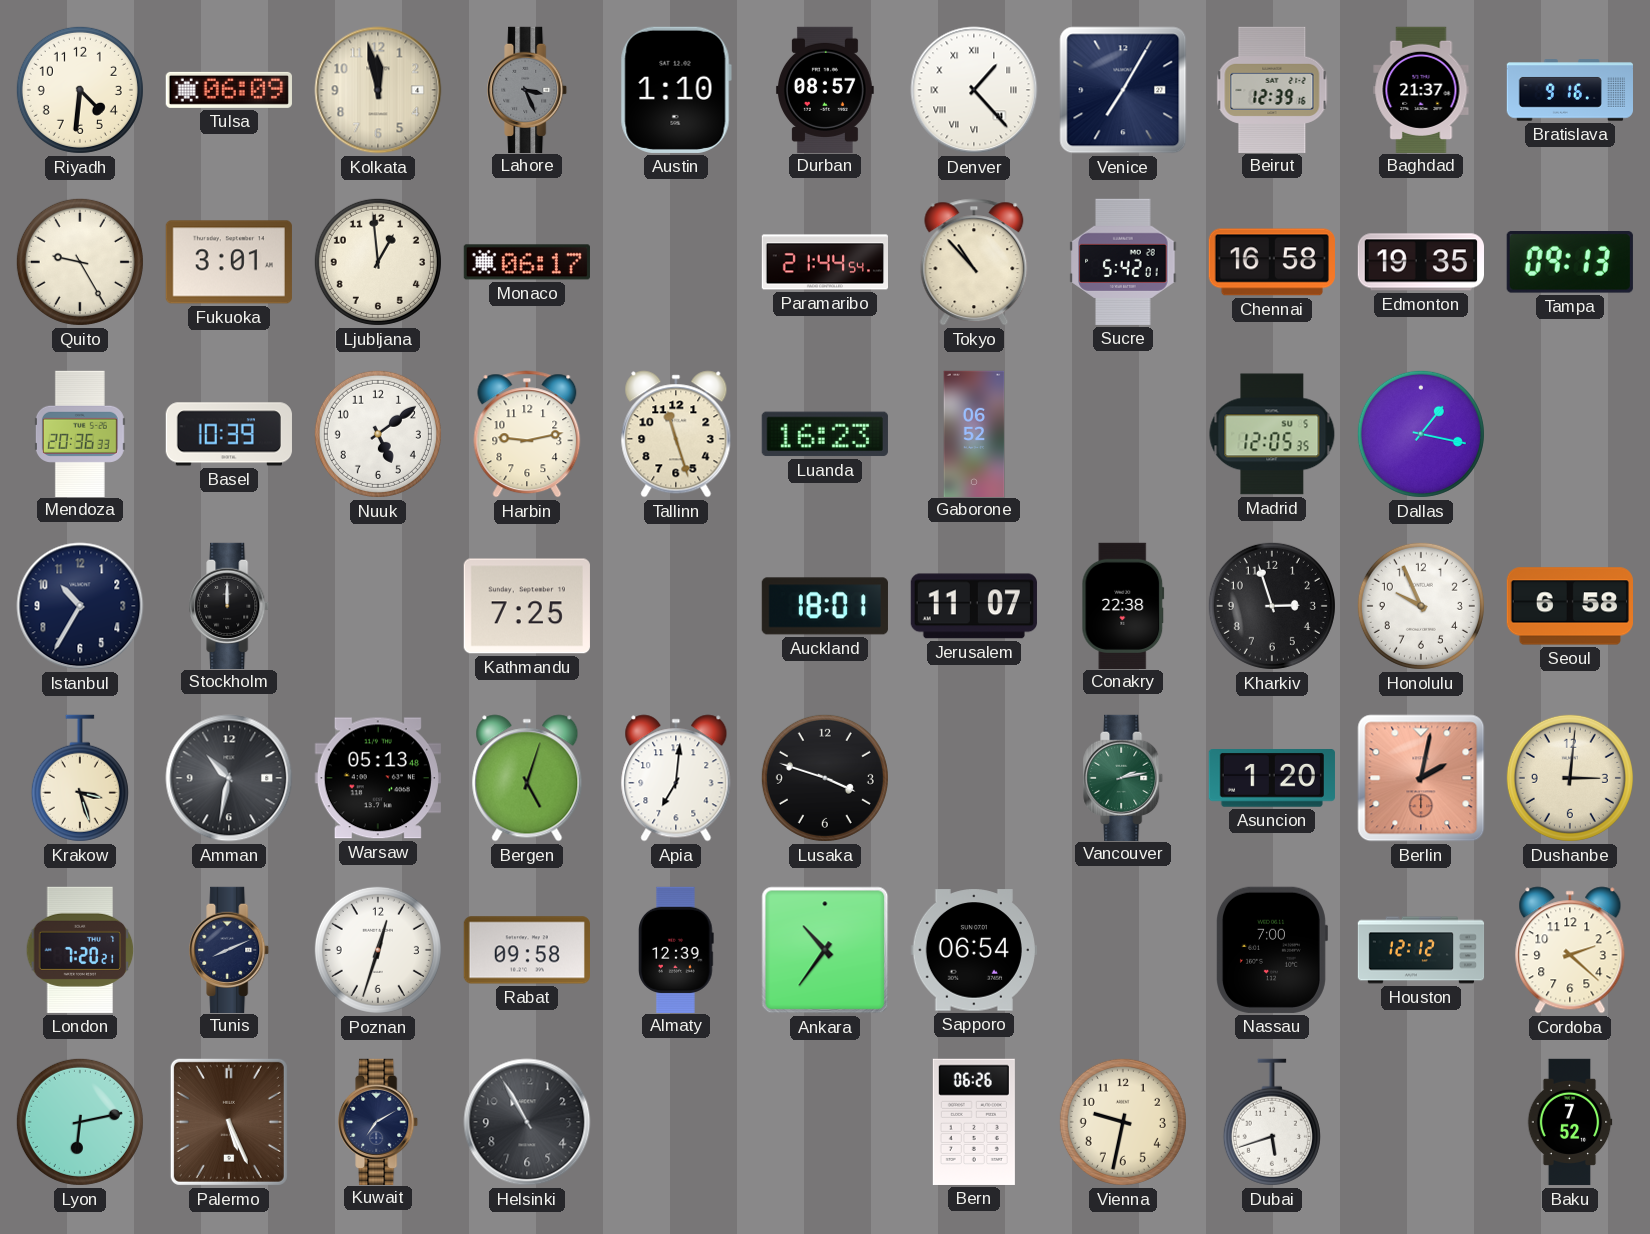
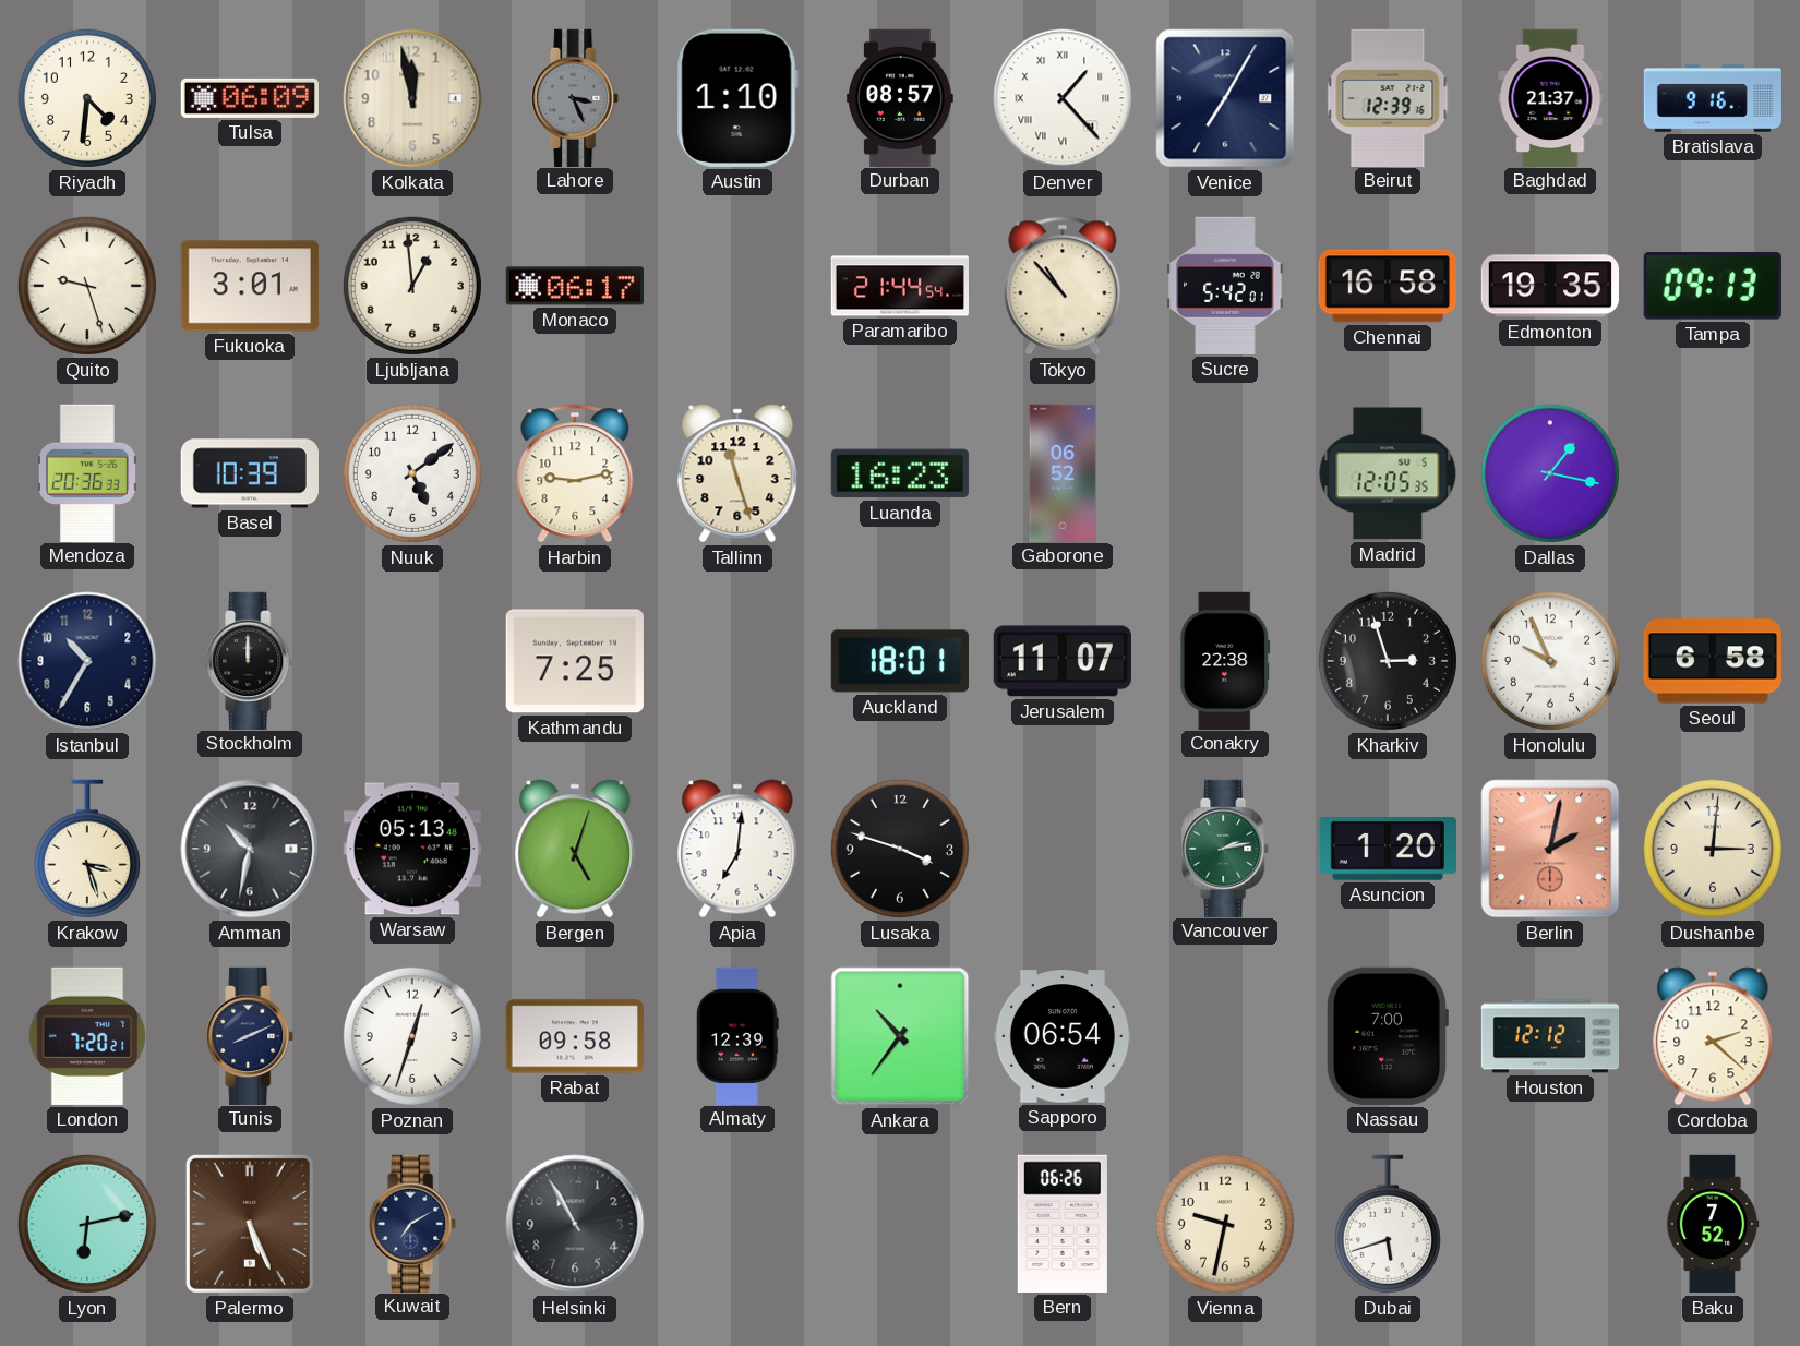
Quito: 9:25 -> 9:27
